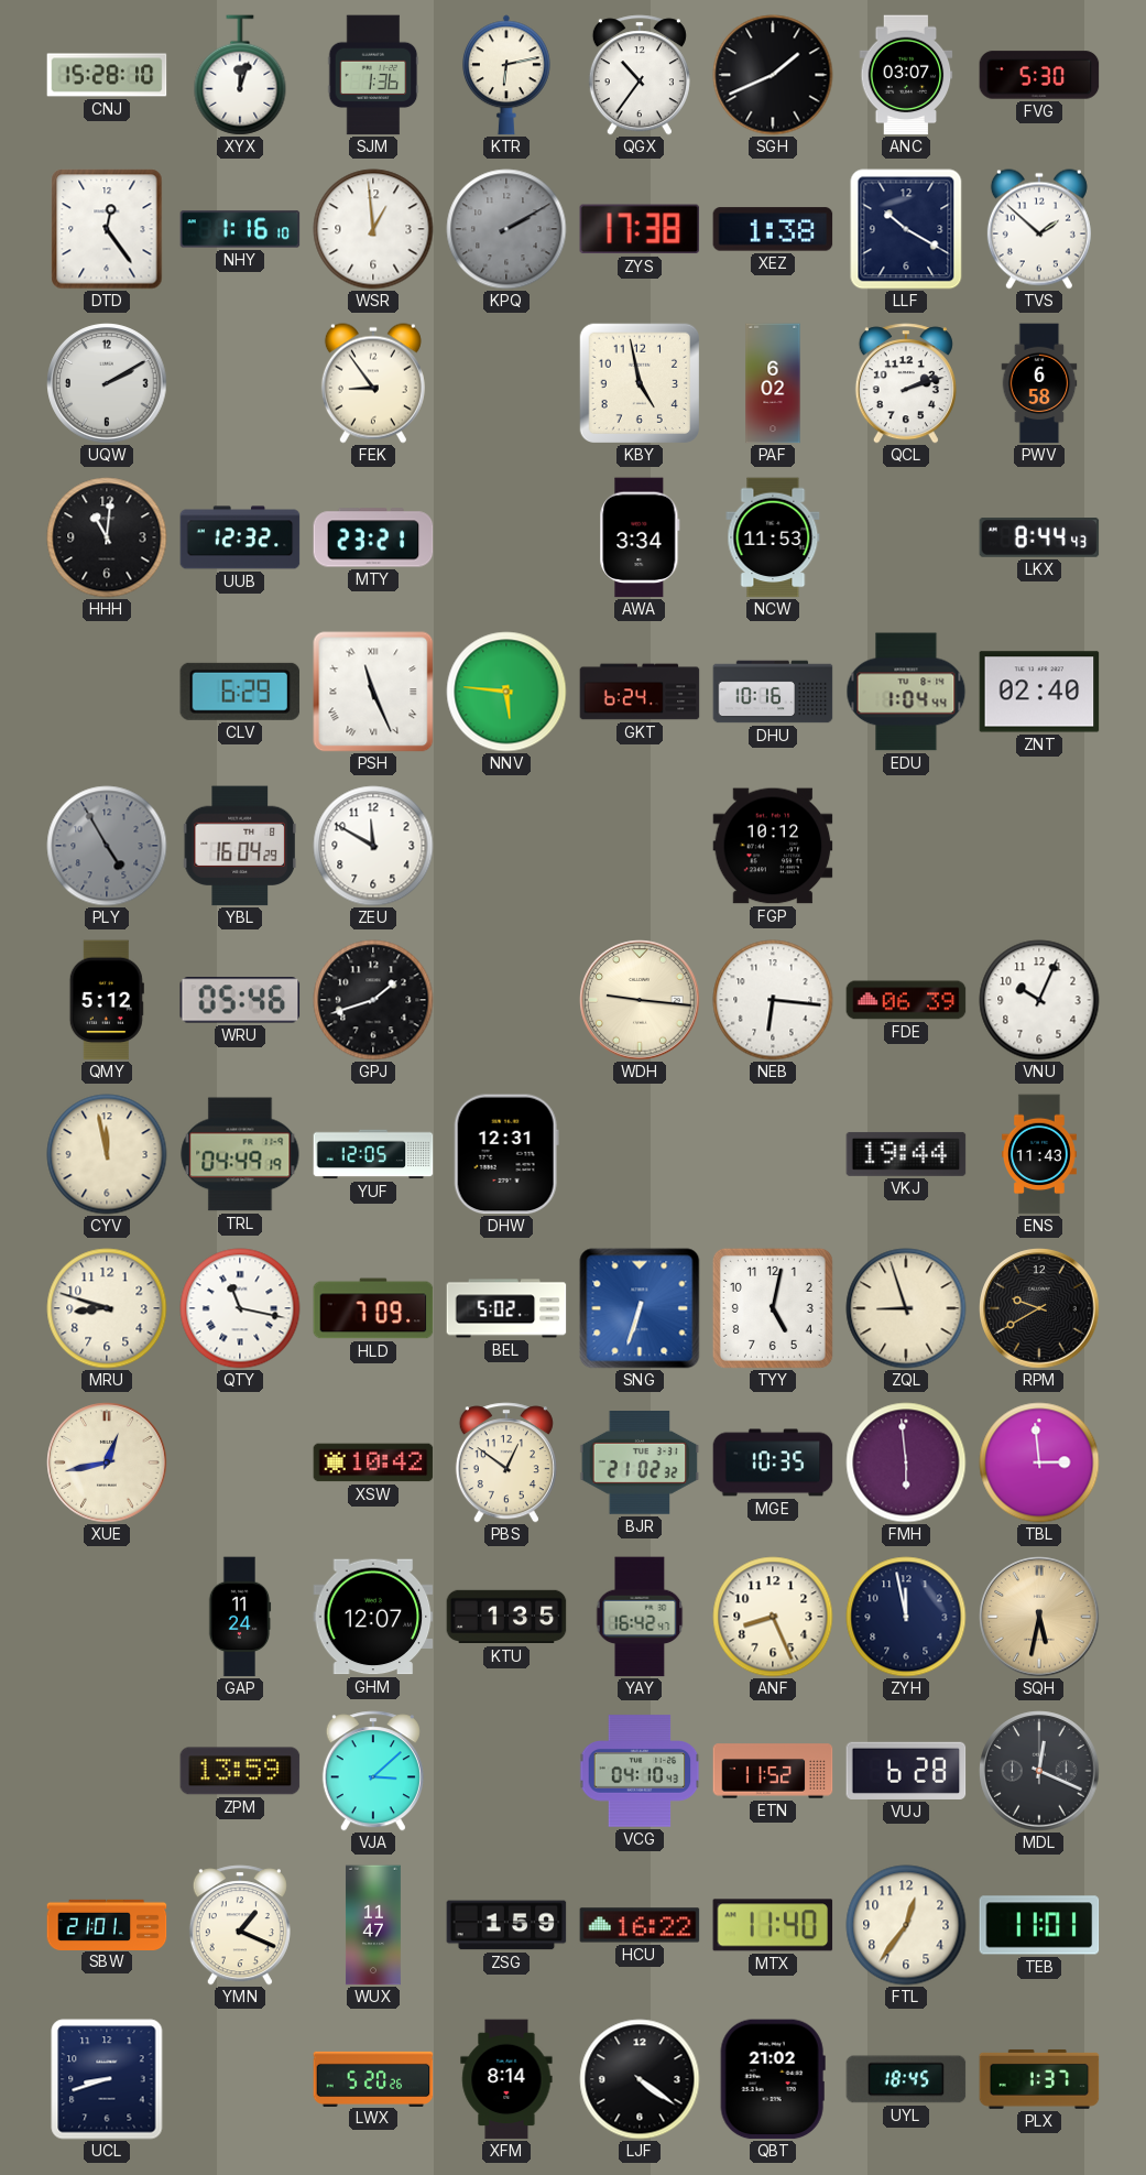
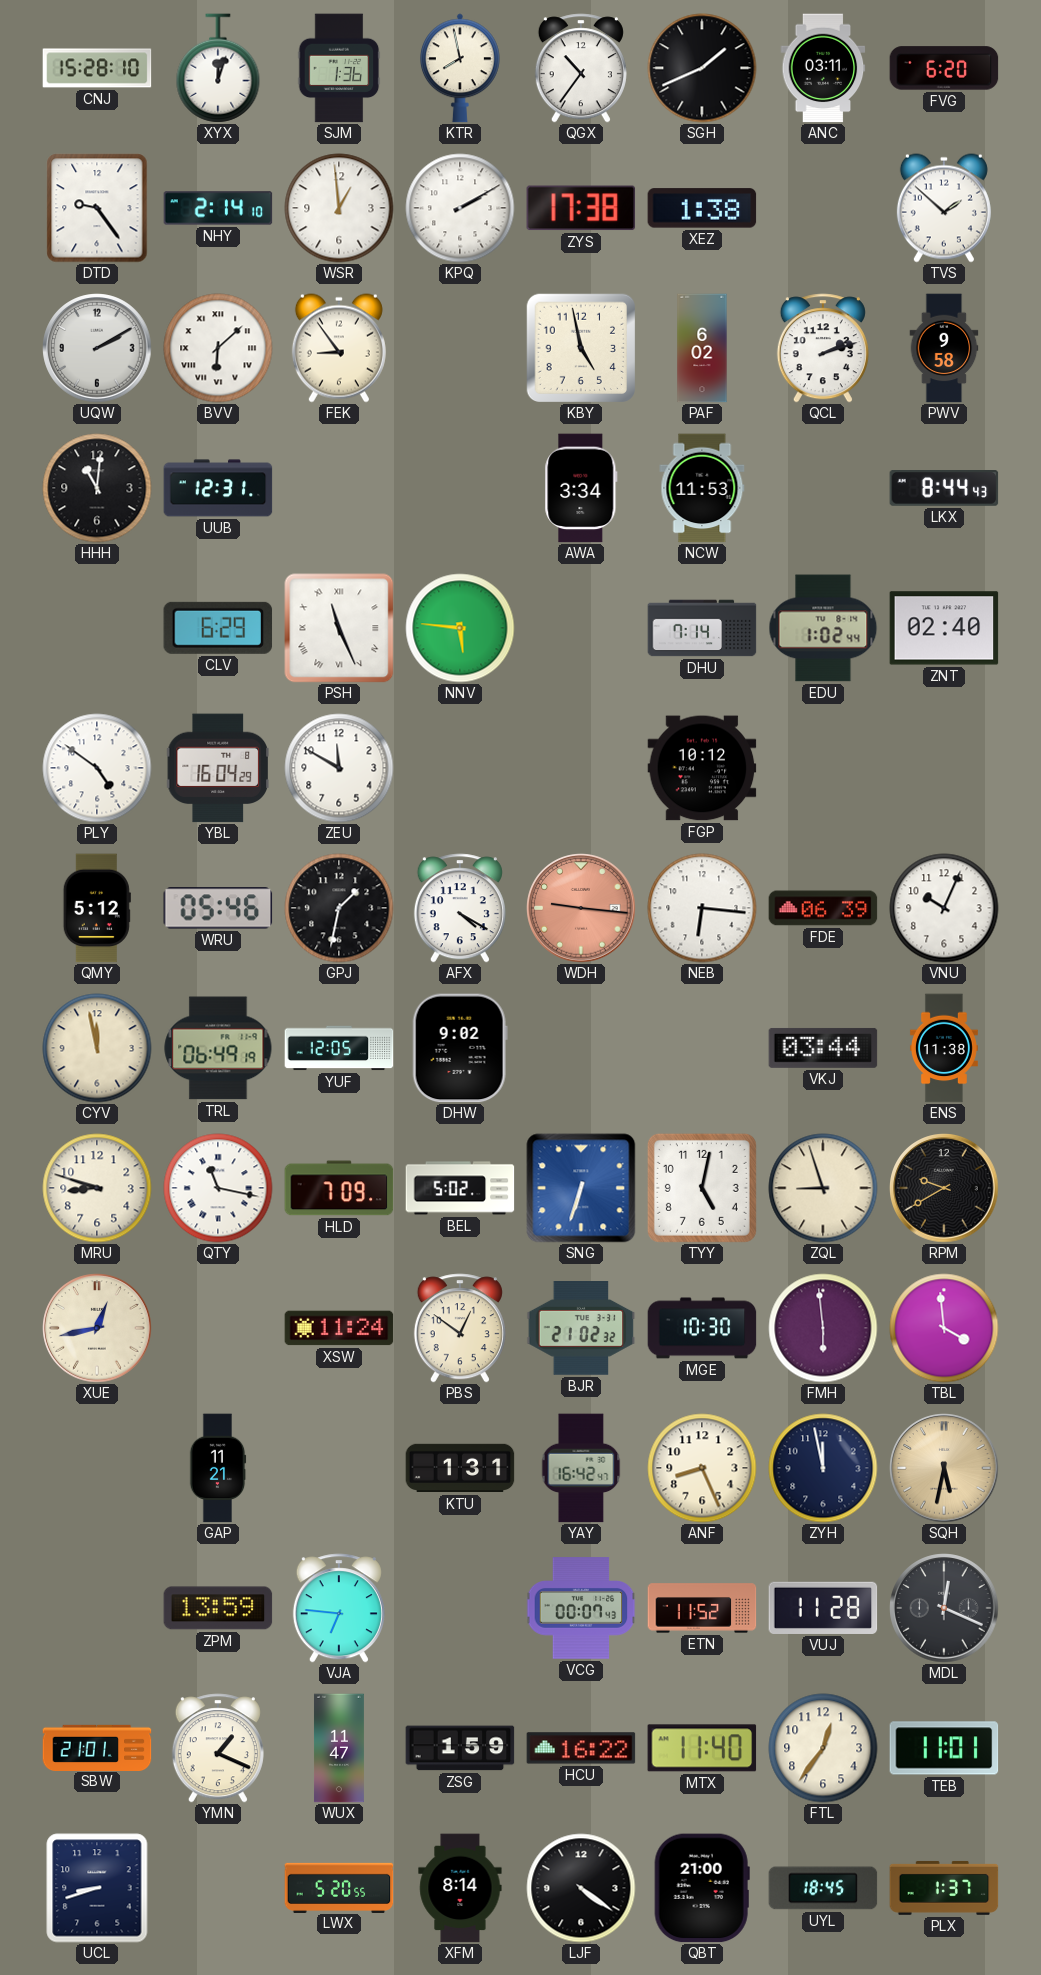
KTR: 6:13 -> 7:58
ANC: 03:07 -> 03:11
FVG: 5:30 -> 6:20
DTD: 12:24 -> 9:24
NHY: 1:16 -> 2:14
KPQ dial: grey -> white
LLF: 10:20 -> none
BVV: none -> 6:08
PWV: 6:58 -> 9:58
UUB: 12:32 -> 12:31
MTY: 23:21 -> none
GKT: 6:24 -> none
DHU: 10:16 -> 7:14
EDU: 1:04 -> 1:02
PLY: 4:55 -> 4:51
PLY dial: grey -> white
GPJ: 1:42 -> 1:32
AFX: none -> 4:20
WDH dial: cream -> salmon
TRL: 04:49 -> 06:49
DHW: 12:31 -> 9:02
VKJ: 19:44 -> 03:44
ENS: 11:43 -> 11:38
XSW: 10:42 -> 11:24
MGE: 10:35 -> 10:30
TBL: 2:59 -> 3:59
GAP: 11:24 -> 11:21
GHM: 12:07 -> none
KTU: 1:35 -> 1:31
VJA: 3:08 -> 6:46
VCG: 04:10 -> 00:07
VUJ: 6:28 -> 11:28
LWX: 5:20:26 -> 5:20:55
QBT: 21:02 -> 21:00
